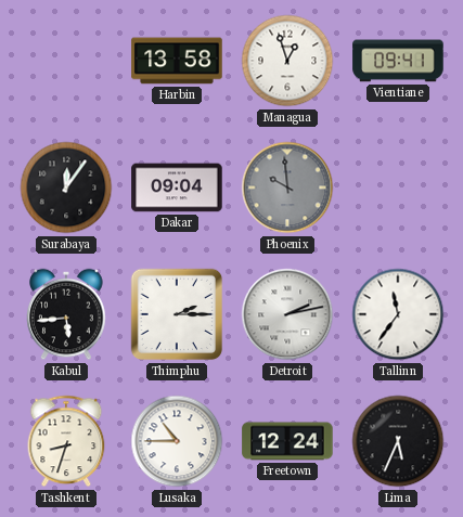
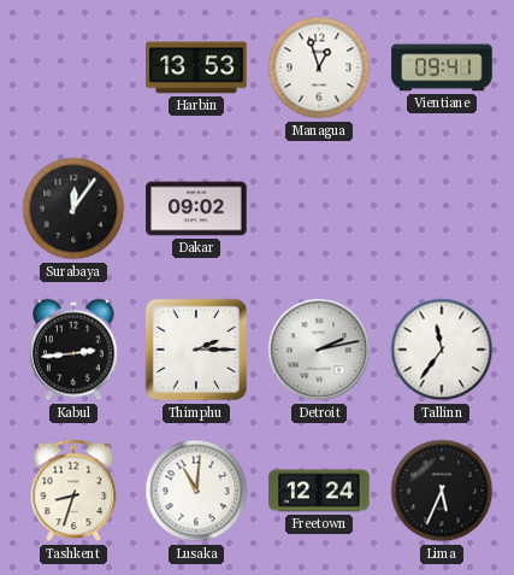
Harbin: 13:58 -> 13:53
Dakar: 09:04 -> 09:02
Phoenix: 9:59 -> none
Kabul: 5:44 -> 2:44
Lusaka: 10:45 -> 11:01
